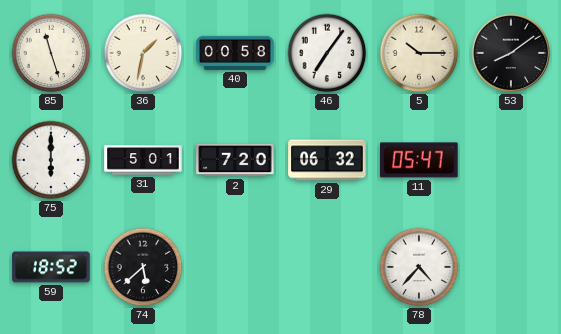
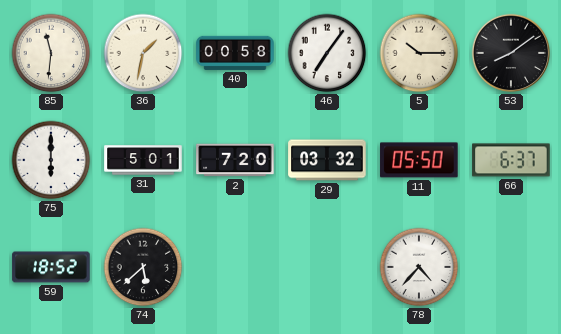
85: 11:27 -> 11:31
29: 06:32 -> 03:32
11: 05:47 -> 05:50
66: none -> 6:37
